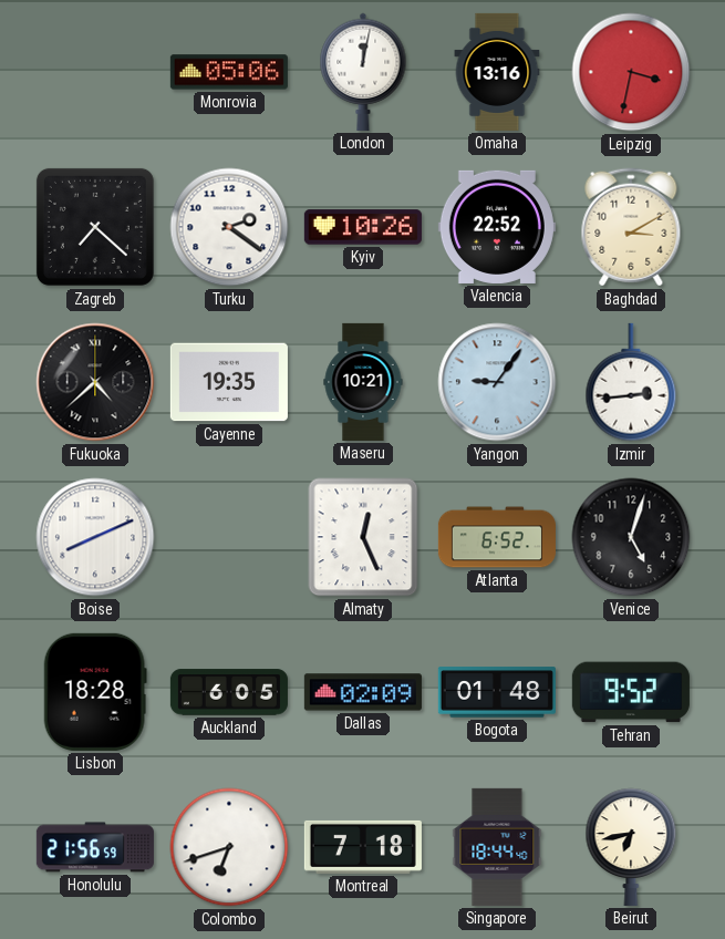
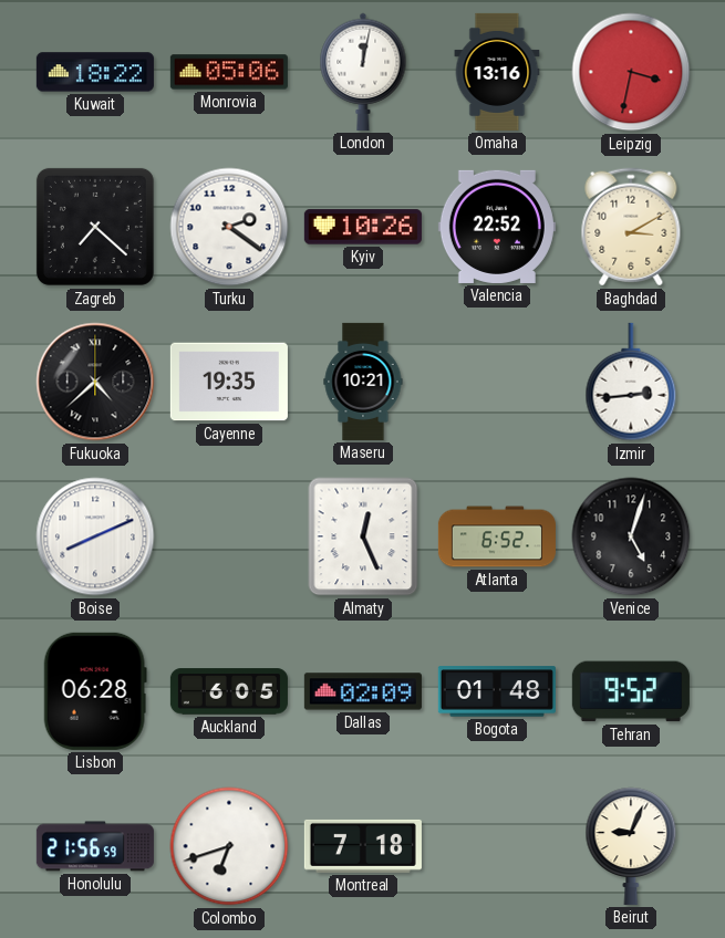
Kuwait: none -> 18:22
Yangon: 9:06 -> none
Lisbon: 18:28 -> 06:28
Singapore: 18:44 -> none
Beirut: 6:43 -> 9:04
